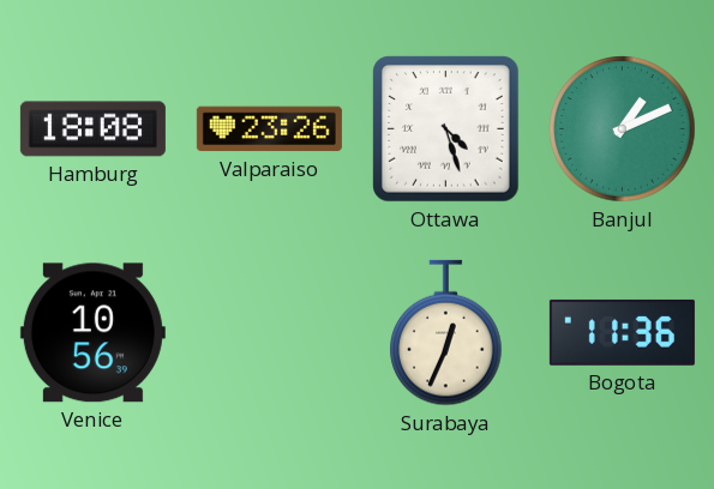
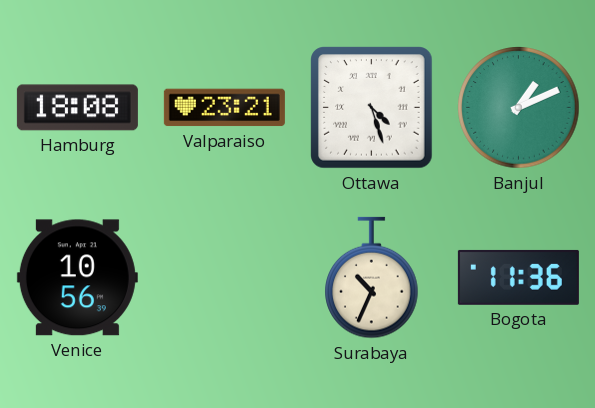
Valparaiso: 23:26 -> 23:21
Surabaya: 12:34 -> 10:34
